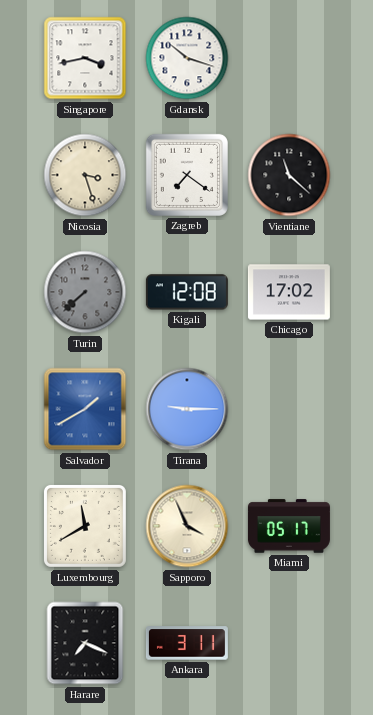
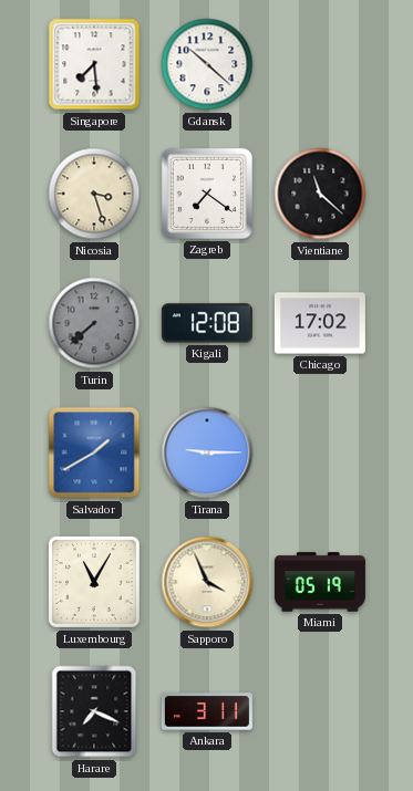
Singapore: 3:43 -> 7:29
Gdansk: 10:18 -> 10:22
Luxembourg: 11:40 -> 11:05
Miami: 05:17 -> 05:19
